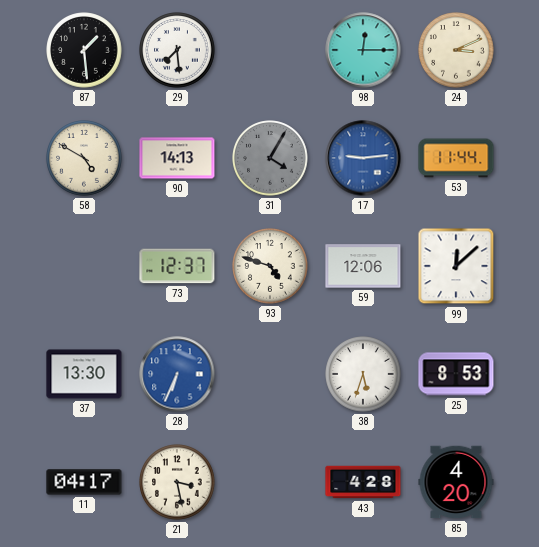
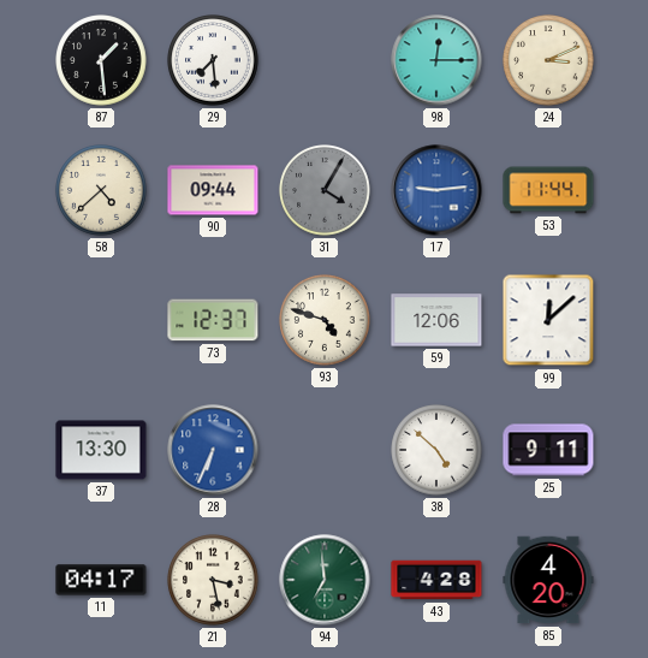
58: 4:50 -> 4:38
90: 14:13 -> 09:44
38: 5:33 -> 4:52
25: 8:53 -> 9:11
94: none -> 6:59
